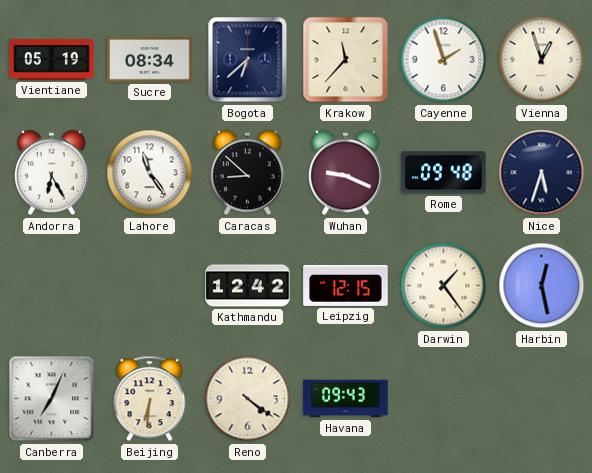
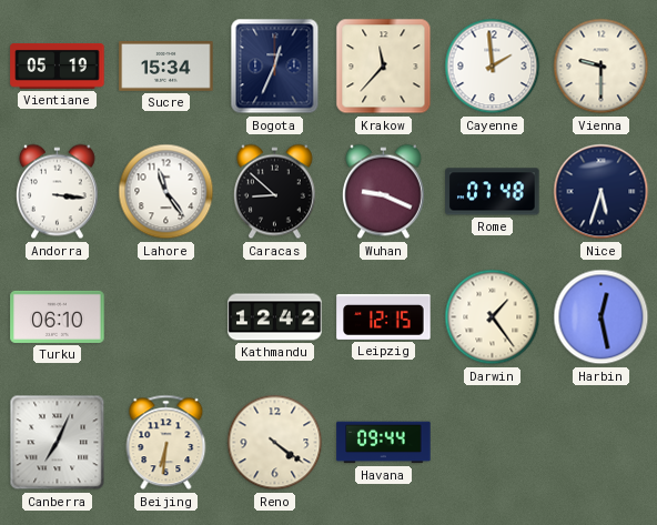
Sucre: 08:34 -> 15:34
Bogota: 6:38 -> 12:34
Cayenne: 1:57 -> 1:59
Vienna: 12:57 -> 9:30
Andorra: 6:25 -> 3:16
Rome: 09:48 -> 07:48
Turku: none -> 06:10
Havana: 09:43 -> 09:44
